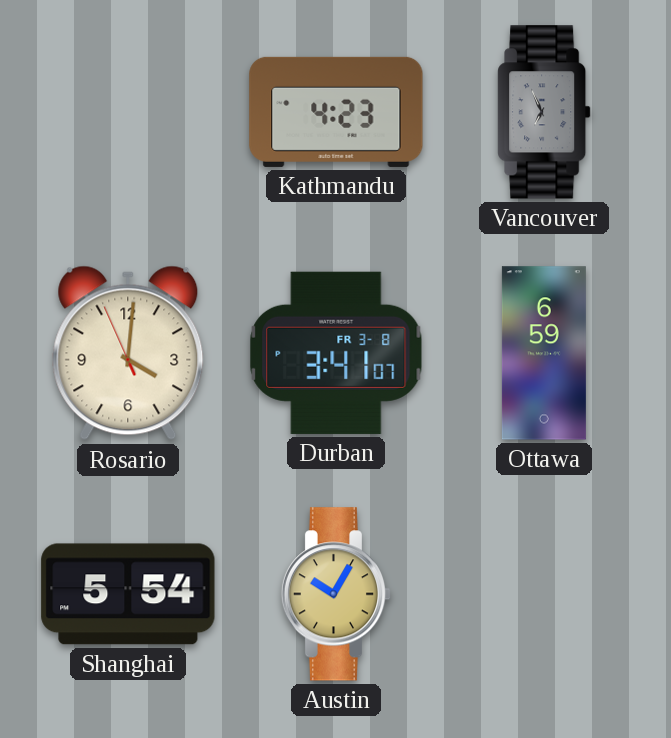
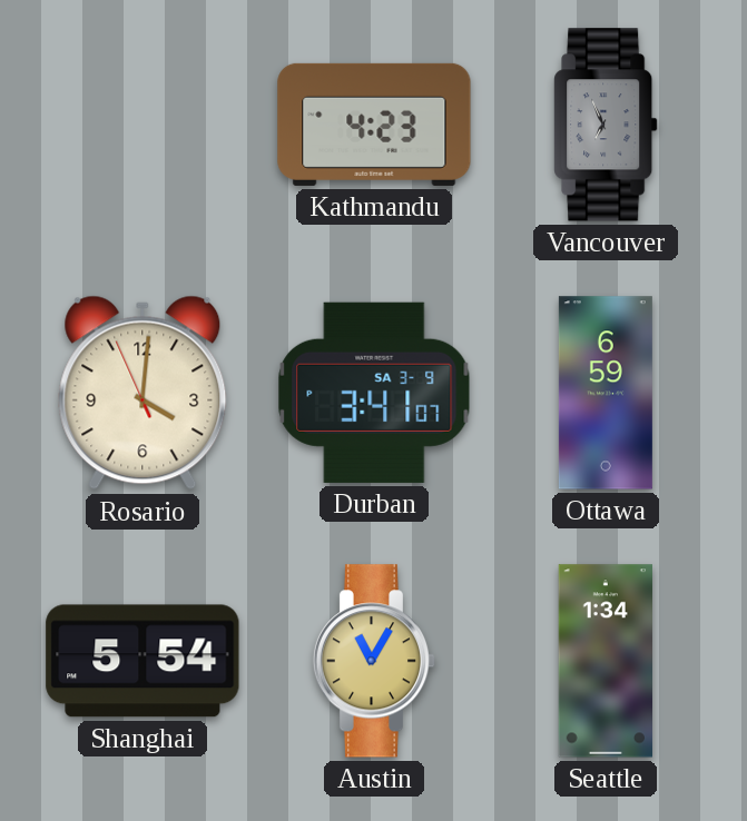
Durban date: FR 3-8 -> SA 3-9
Austin: 10:05 -> 11:05
Seattle: none -> 1:34
